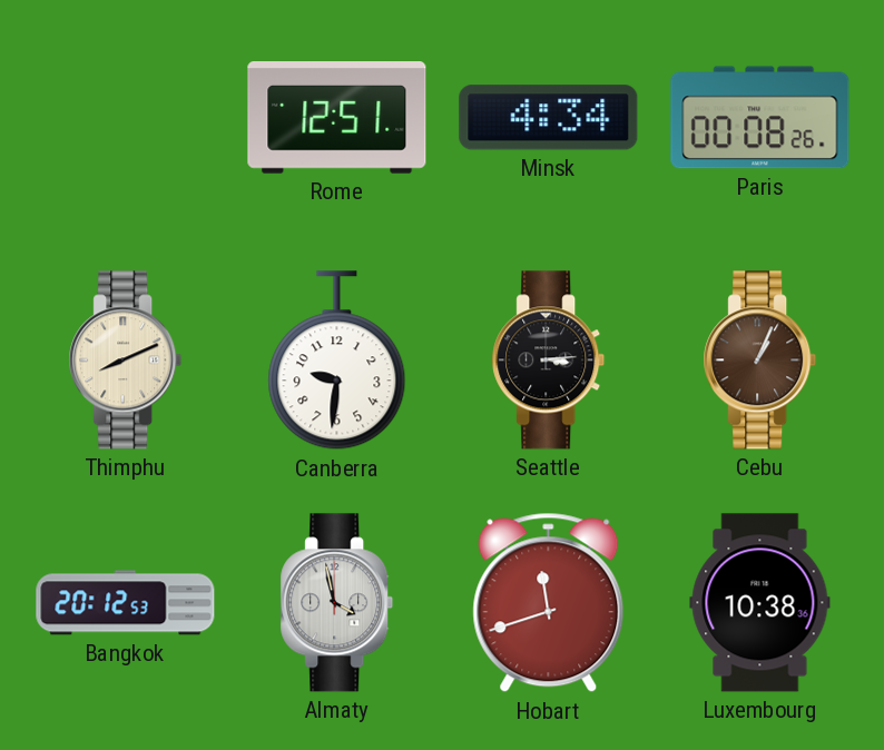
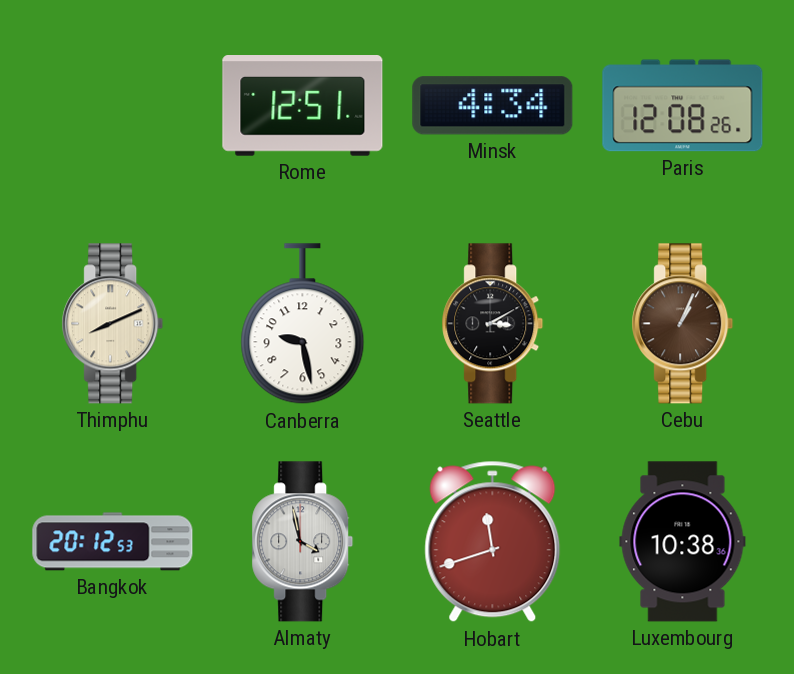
Paris: 00:08 -> 12:08
Canberra: 9:31 -> 9:28
Seattle: 3:14 -> 3:10
